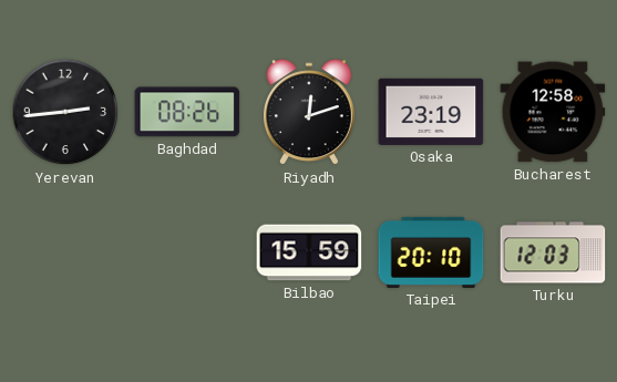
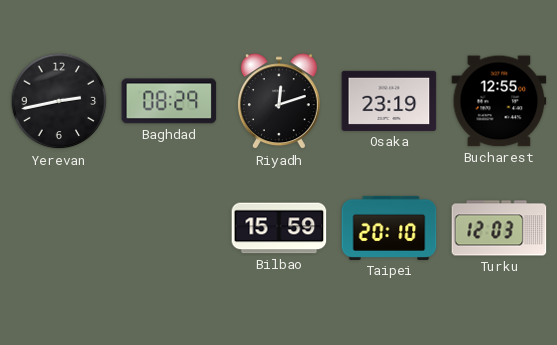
Yerevan: 2:44 -> 2:43
Baghdad: 08:26 -> 08:29
Bucharest: 12:58 -> 12:55
